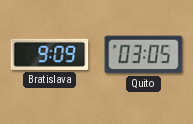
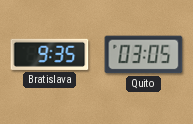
Bratislava: 9:09 -> 9:35
